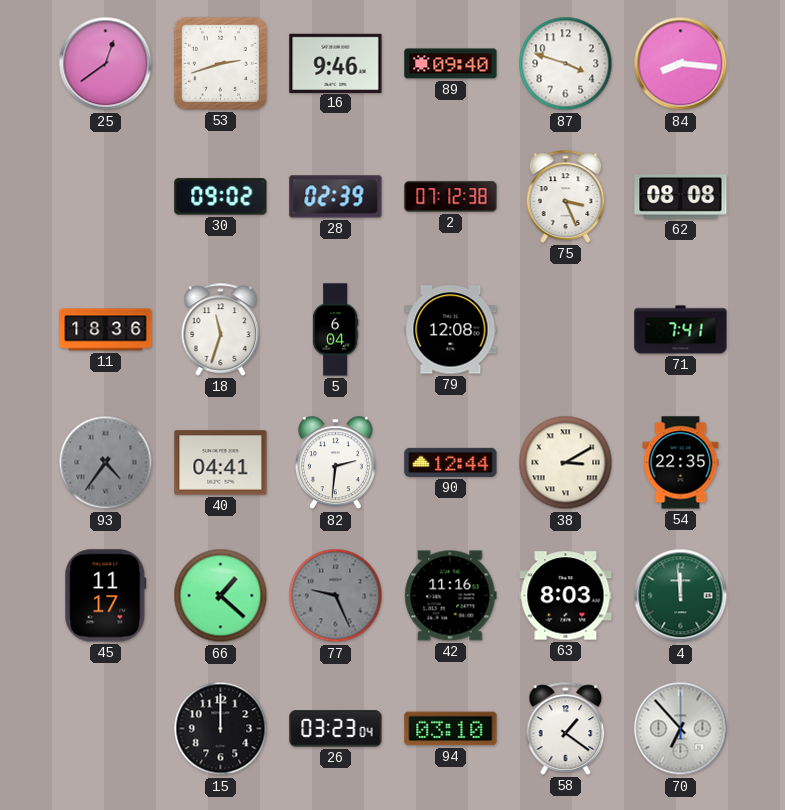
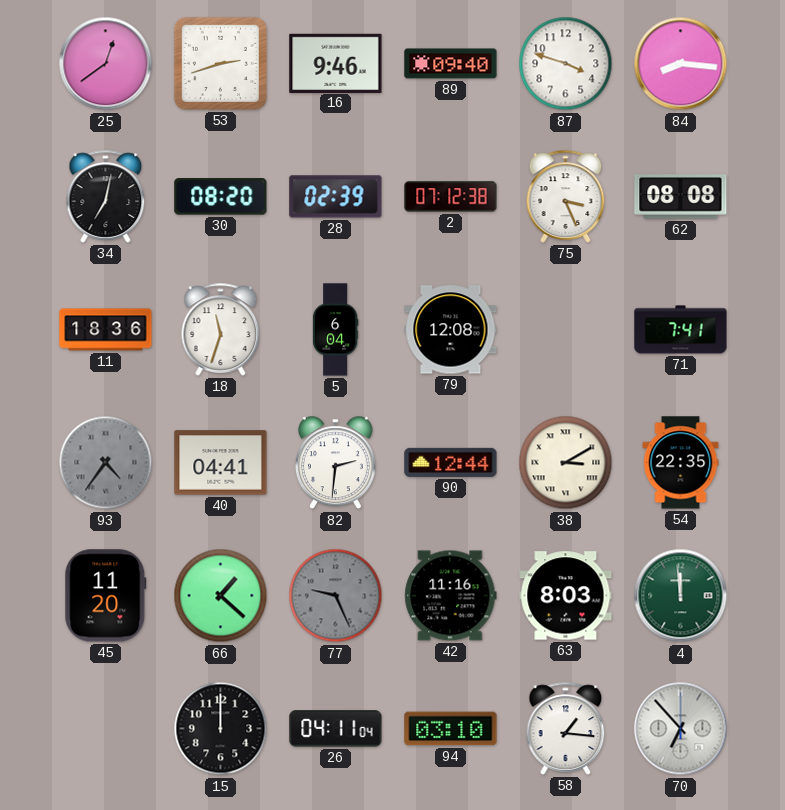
34: none -> 7:02
30: 09:02 -> 08:20
45: 11:17 -> 11:20
26: 03:23 -> 04:11
58: 1:21 -> 1:16
